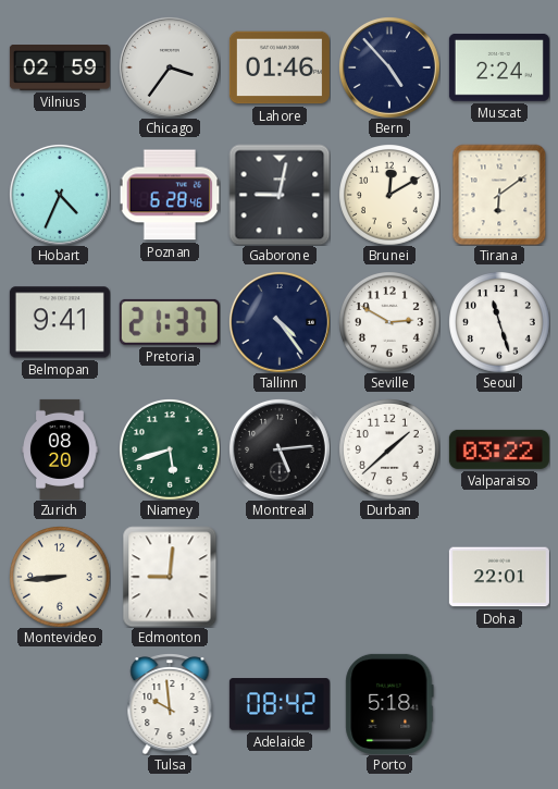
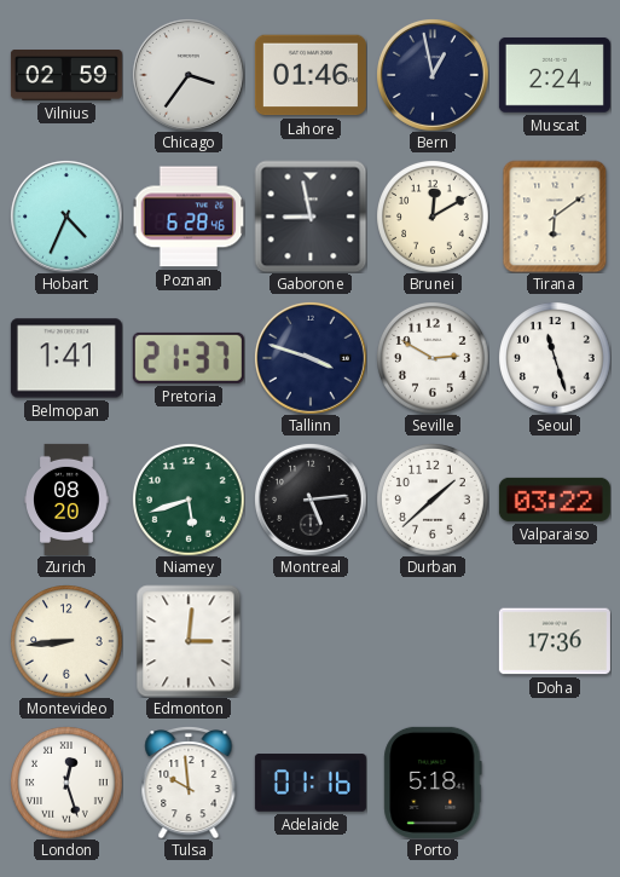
Bern: 4:53 -> 12:58
Gaborone: 9:02 -> 8:58
Belmopan: 9:41 -> 1:41
Tallinn: 4:24 -> 3:48
Edmonton: 9:01 -> 3:01
Doha: 22:01 -> 17:36
London: none -> 12:27
Adelaide: 08:42 -> 01:16
